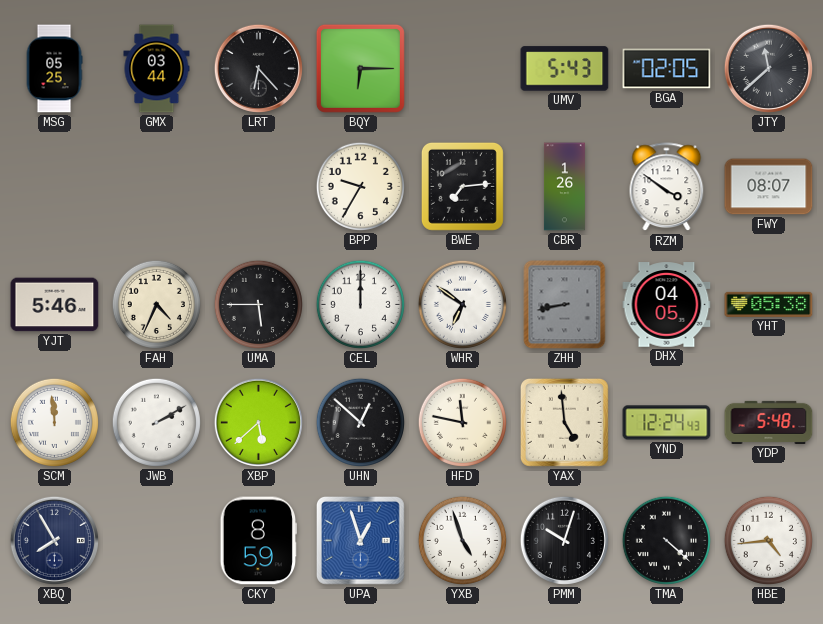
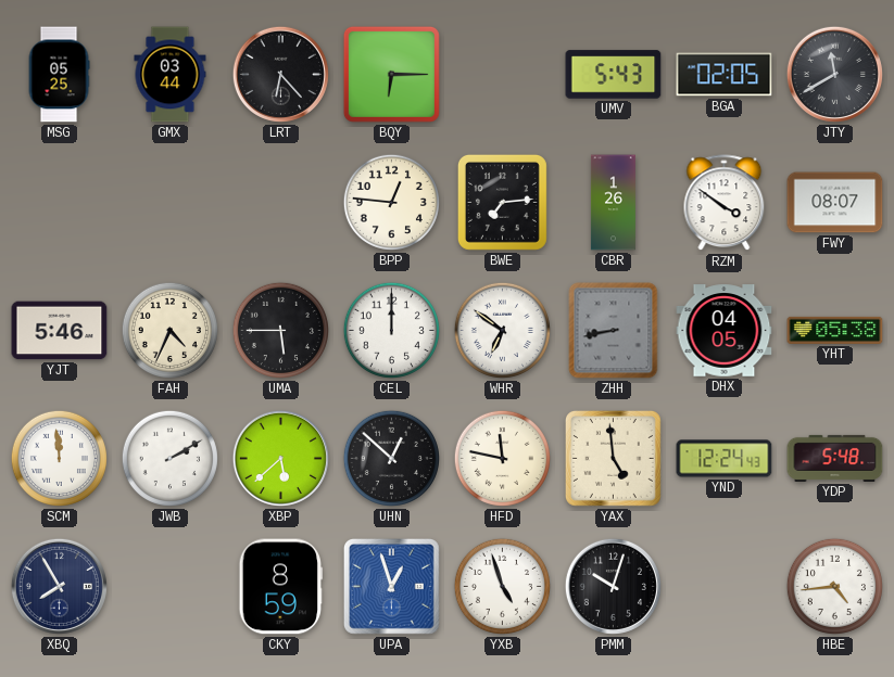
JTY: 11:38 -> 11:40
BPP: 9:35 -> 12:46
TMA: 4:22 -> none
